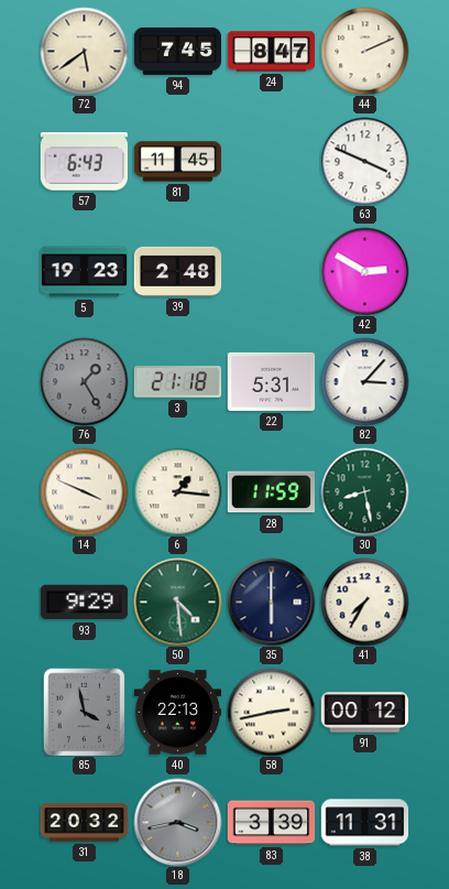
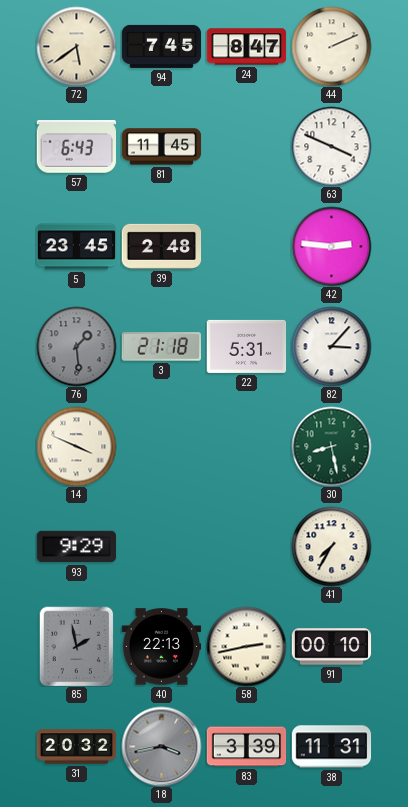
5: 19:23 -> 23:45
42: 2:50 -> 2:46
76: 1:25 -> 1:29
6: 1:16 -> none
28: 11:59 -> none
50: 4:29 -> none
35: 6:00 -> none
85: 3:58 -> 1:58
91: 00:12 -> 00:10
